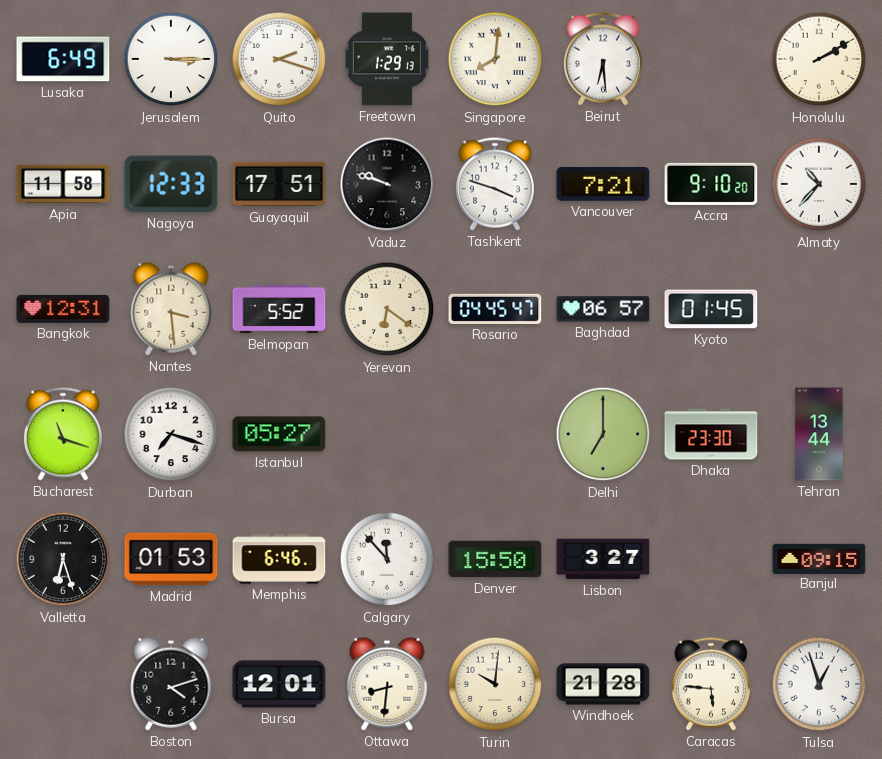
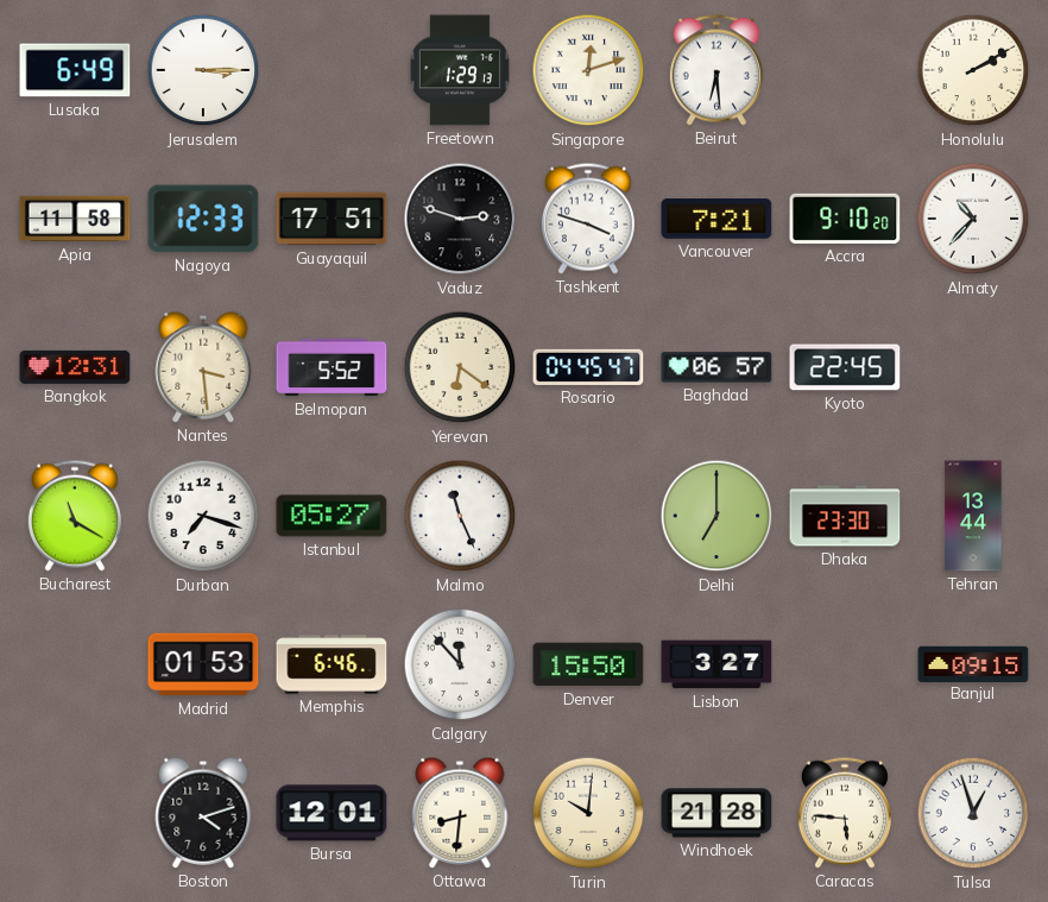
Quito: 2:18 -> none
Singapore: 8:01 -> 12:12
Vaduz: 9:48 -> 2:48
Kyoto: 01:45 -> 22:45
Bucharest: 11:18 -> 11:20
Malmo: none -> 11:26
Valletta: 6:27 -> none
